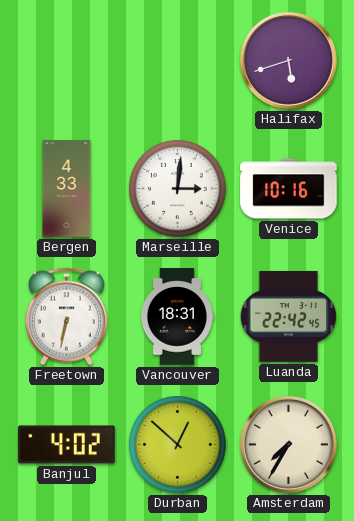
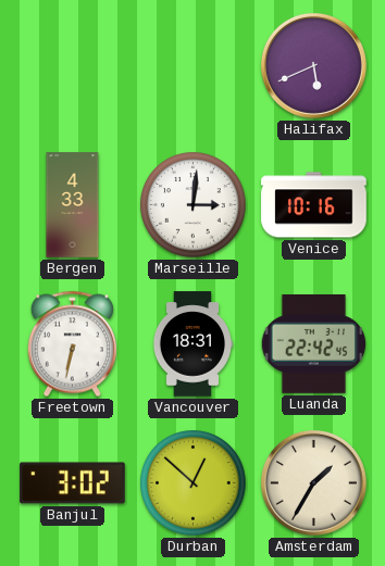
Halifax: 5:42 -> 5:41
Banjul: 4:02 -> 3:02
Amsterdam: 7:35 -> 1:35
